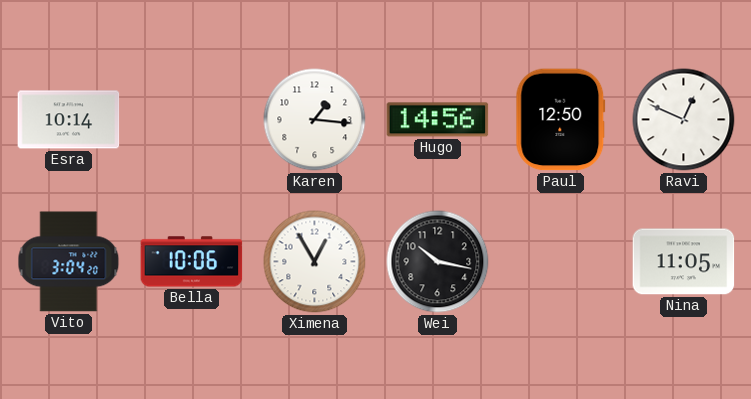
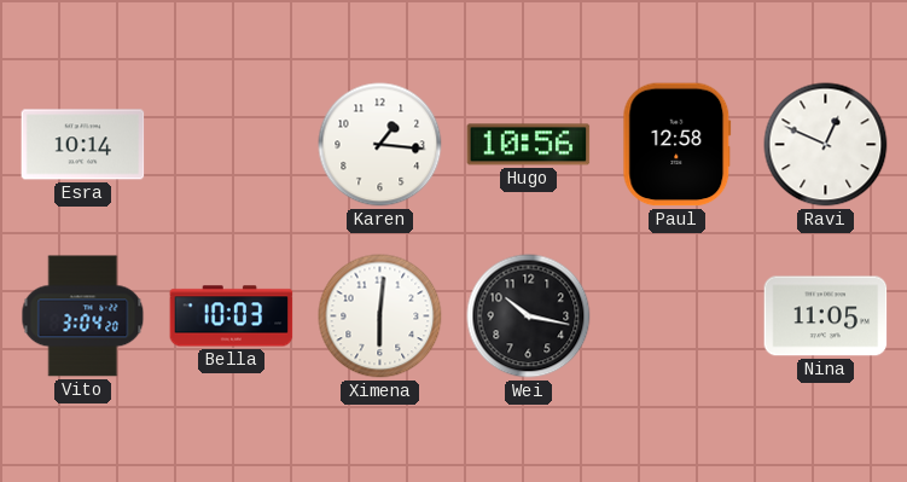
Hugo: 14:56 -> 10:56
Paul: 12:50 -> 12:58
Bella: 10:06 -> 10:03
Ximena: 12:55 -> 6:01
